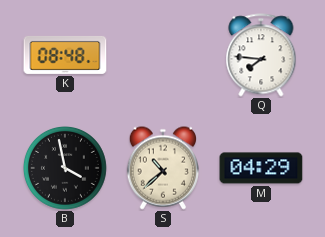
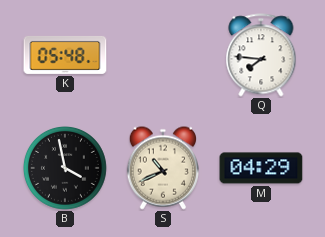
K: 08:48 -> 05:48
S: 10:38 -> 10:41
